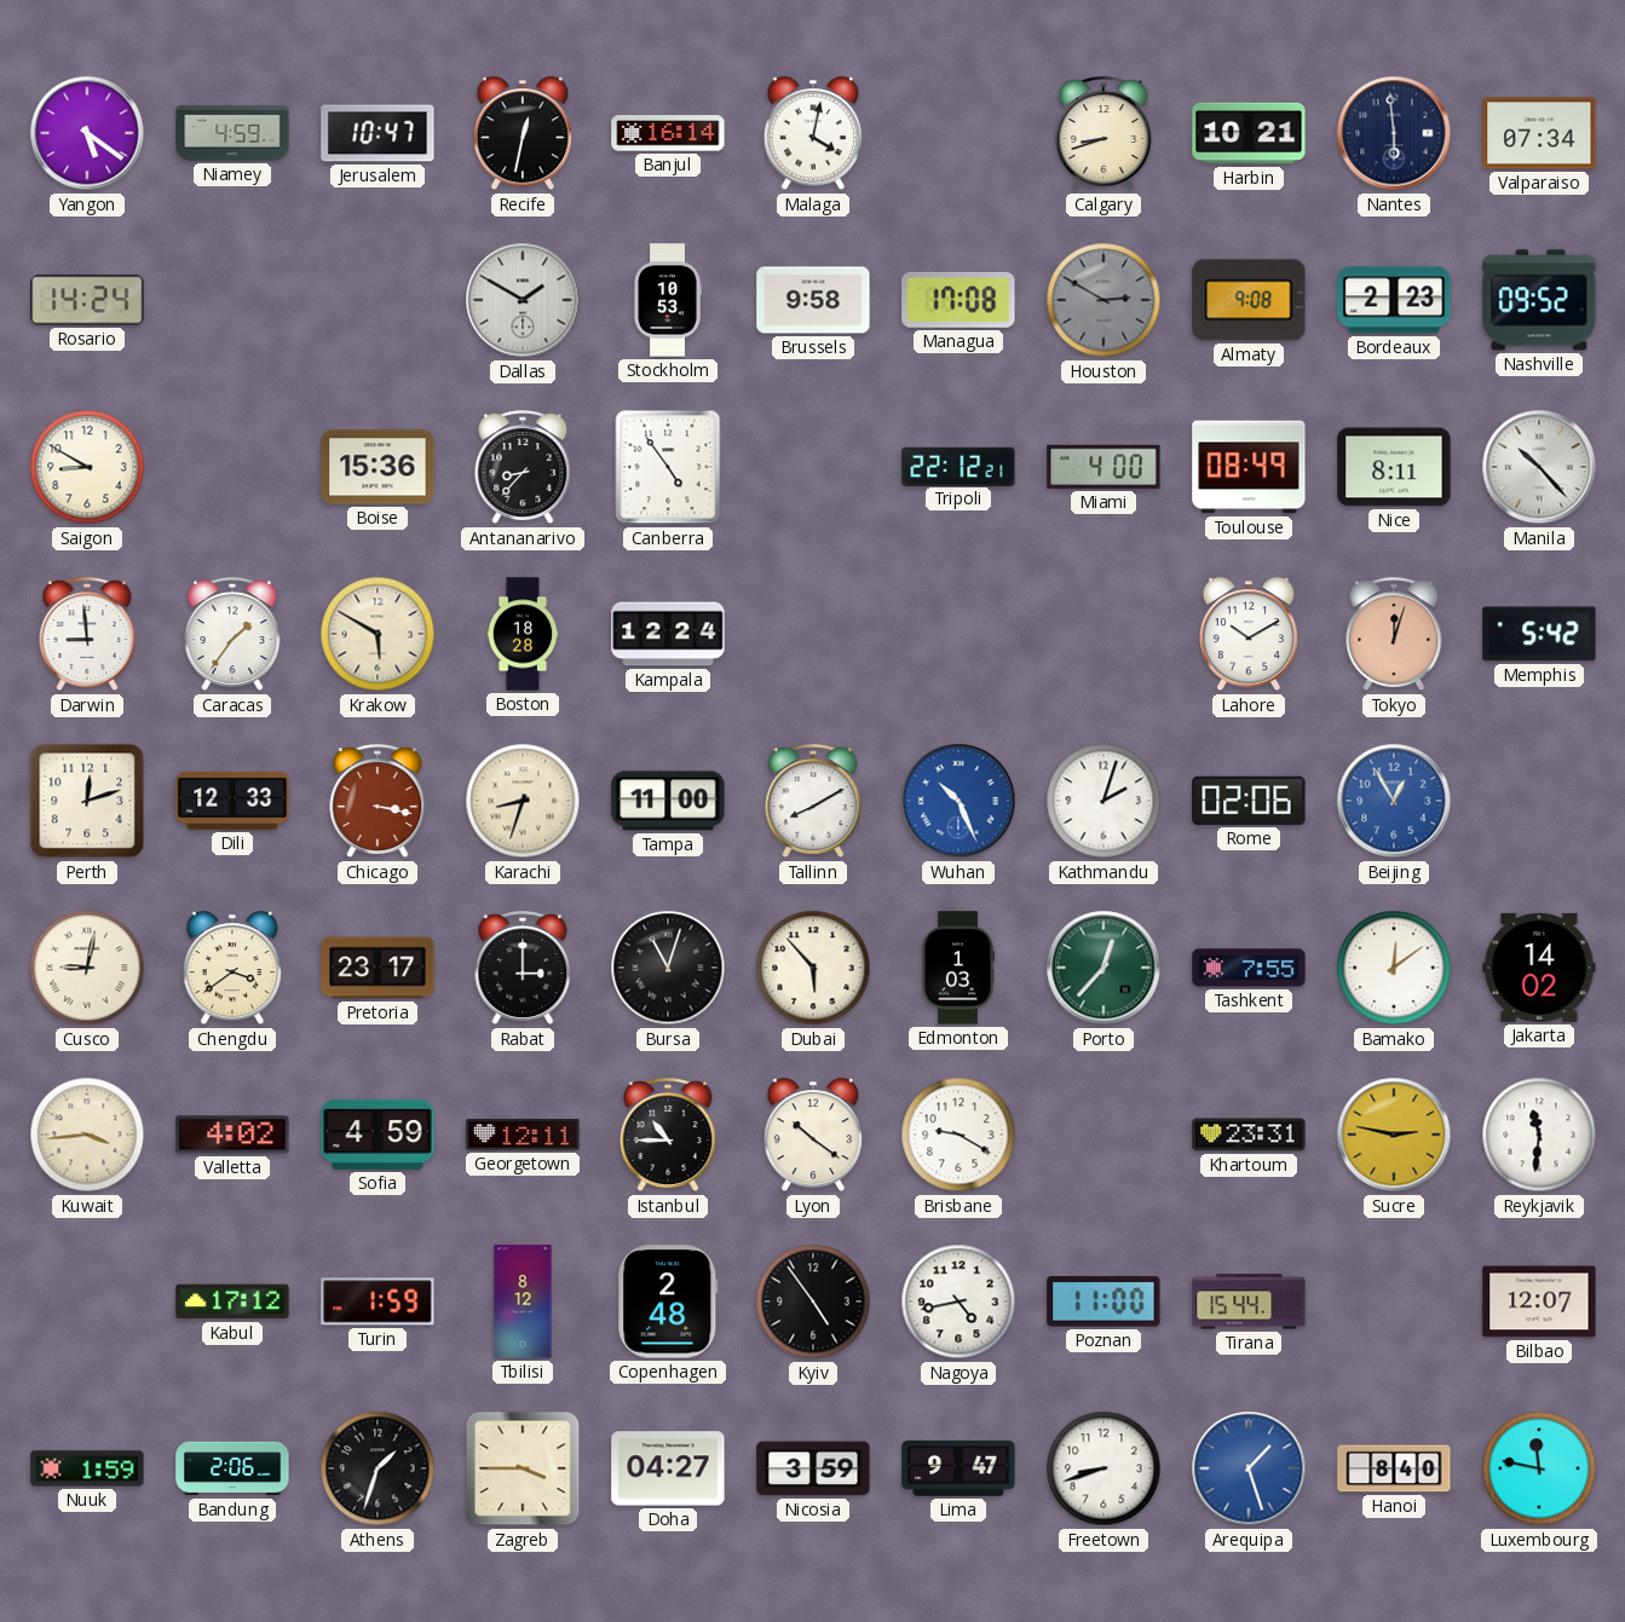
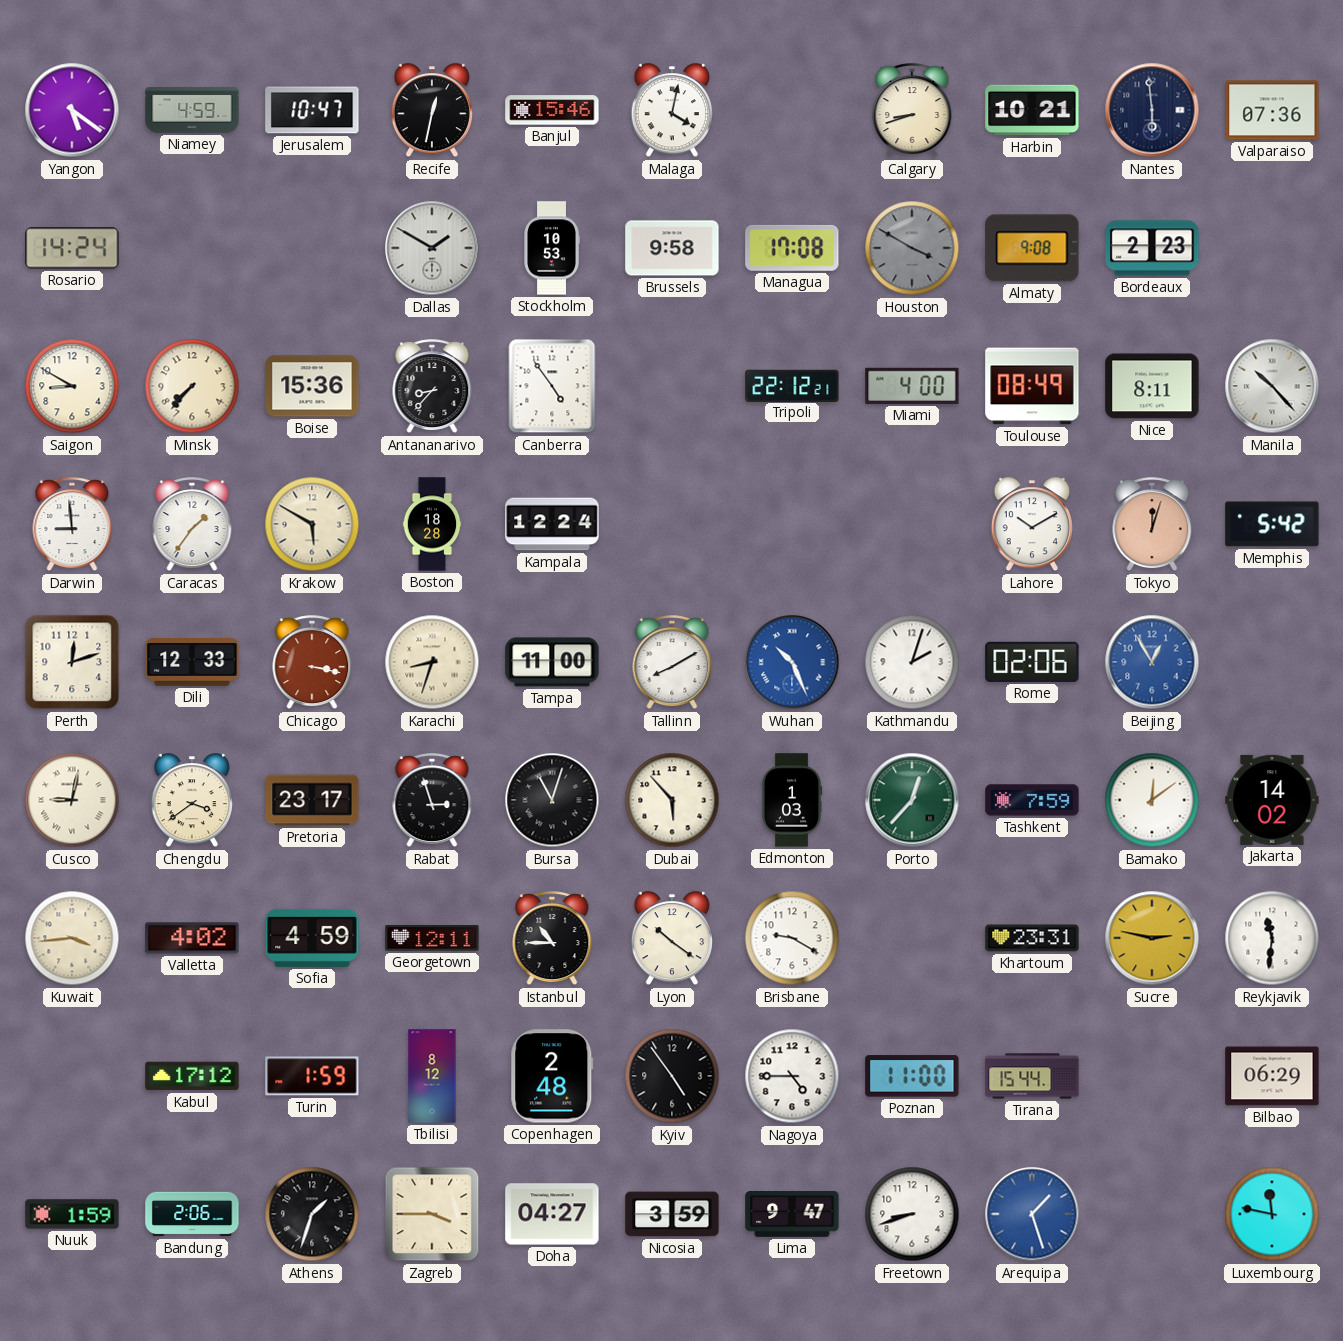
Banjul: 16:14 -> 15:46
Valparaiso: 07:34 -> 07:36
Houston: 2:50 -> 3:50
Nashville: 09:52 -> none
Minsk: none -> 7:37
Rabat: 3:00 -> 2:57
Tashkent: 7:55 -> 7:59
Nagoya: 4:43 -> 4:45
Bilbao: 12:07 -> 06:29
Hanoi: 8:40 -> none
